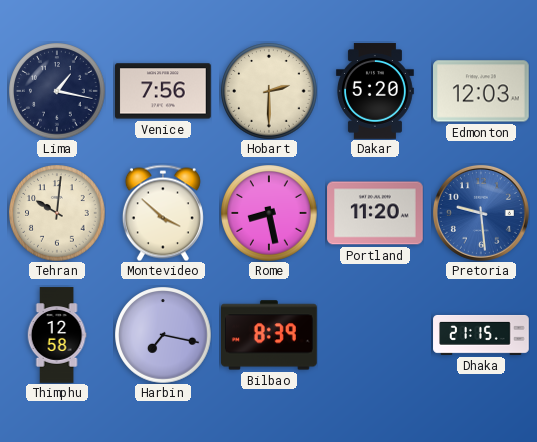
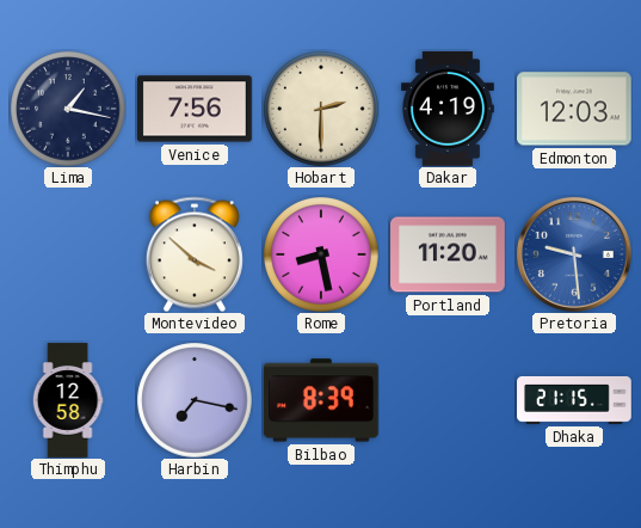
Dakar: 5:20 -> 4:19
Tehran: 10:01 -> none
